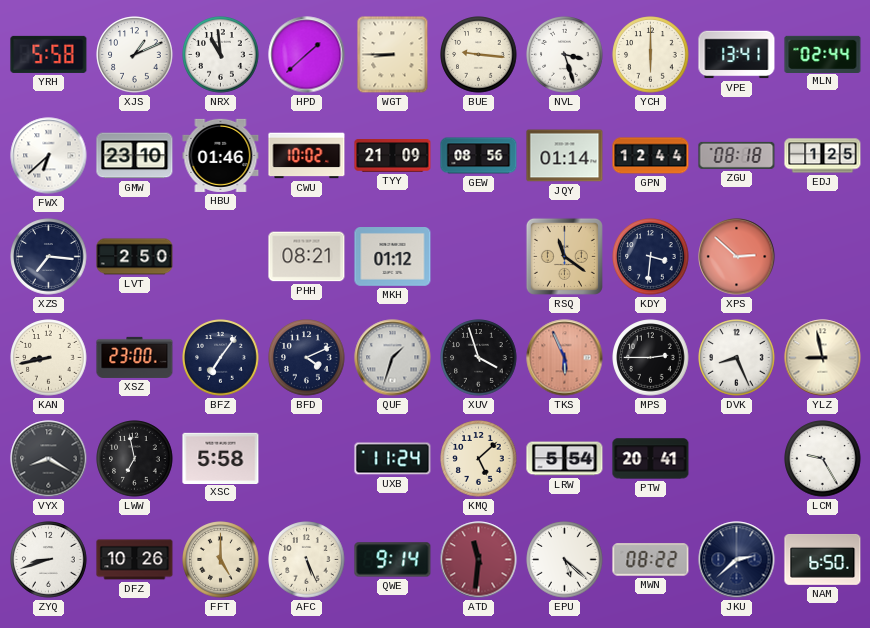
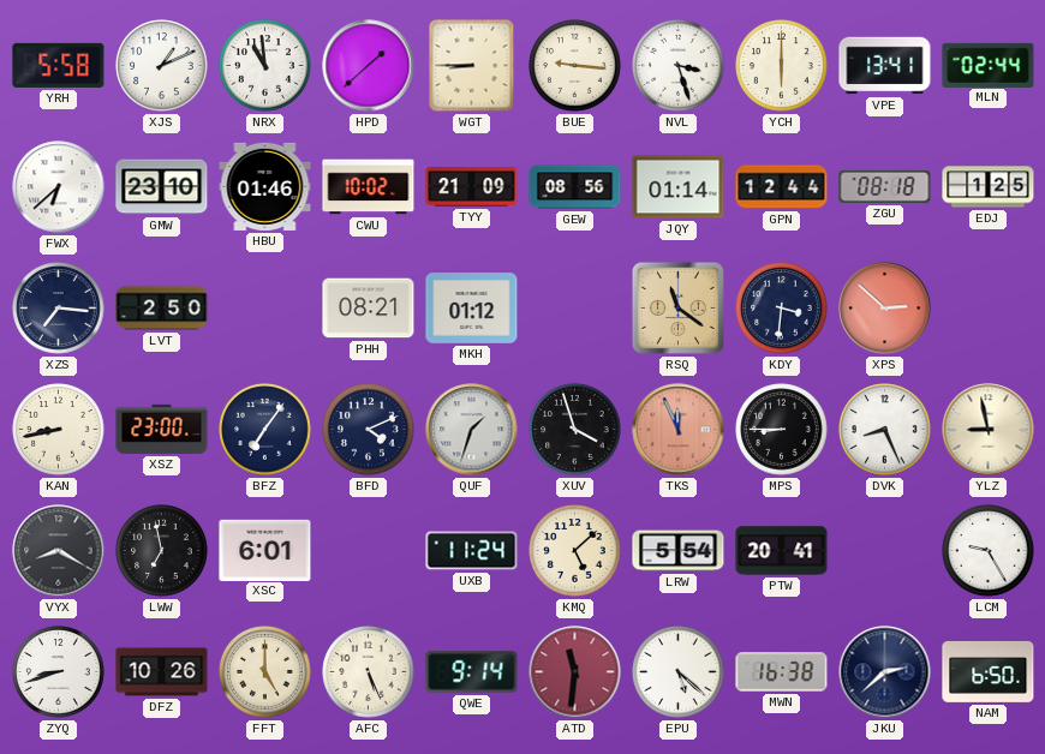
TKS: 5:56 -> 11:56
MPS: 2:45 -> 8:45
XSC: 5:58 -> 6:01
MWN: 08:22 -> 16:38
